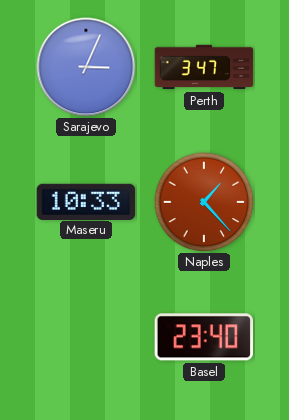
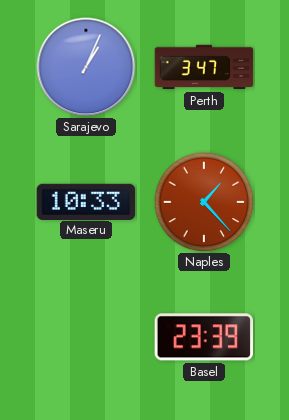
Sarajevo: 3:04 -> 1:04
Basel: 23:40 -> 23:39
